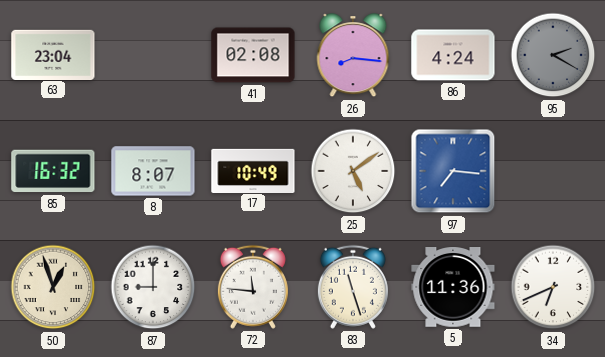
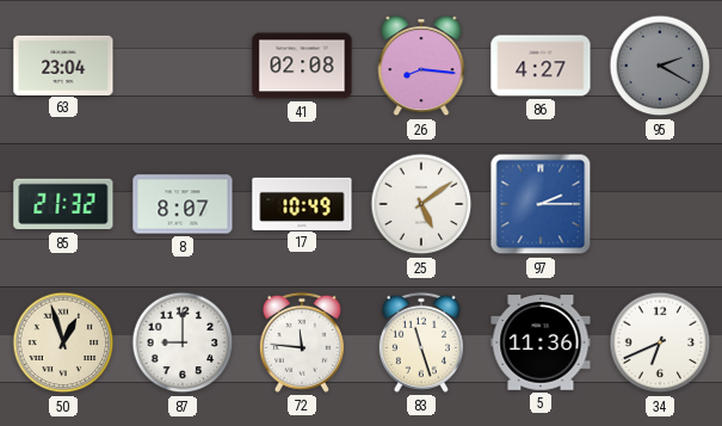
86: 4:24 -> 4:27
85: 16:32 -> 21:32
97: 7:16 -> 2:15
